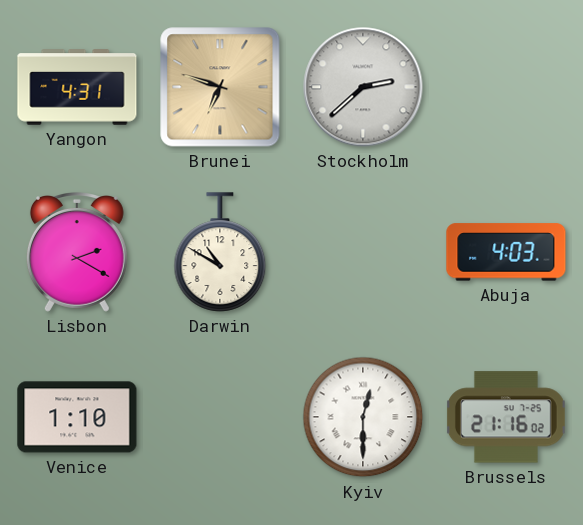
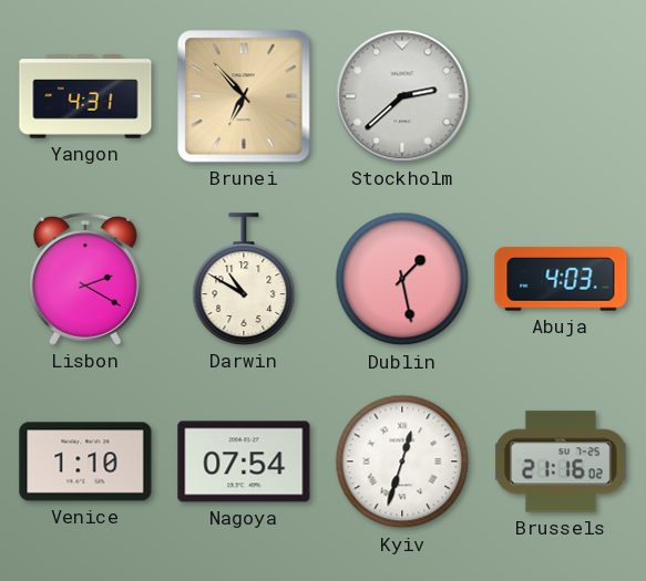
Brunei: 6:48 -> 6:53
Dublin: none -> 1:28
Nagoya: none -> 07:54
Kyiv: 12:30 -> 12:33
